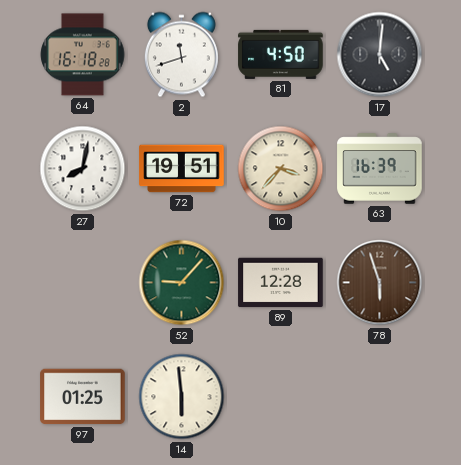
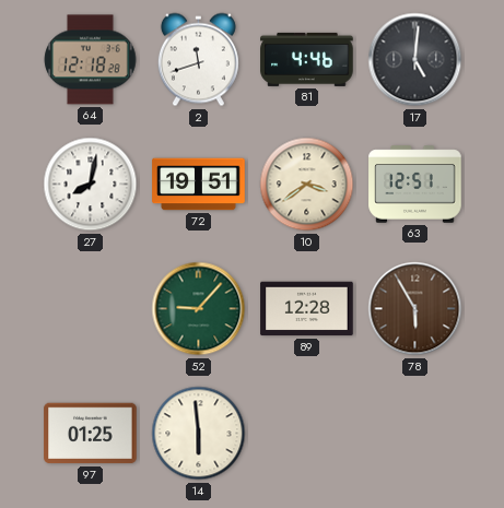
64: 16:18 -> 12:18
81: 4:50 -> 4:46
10: 3:37 -> 3:39
63: 16:39 -> 12:51
78: 5:57 -> 5:55
